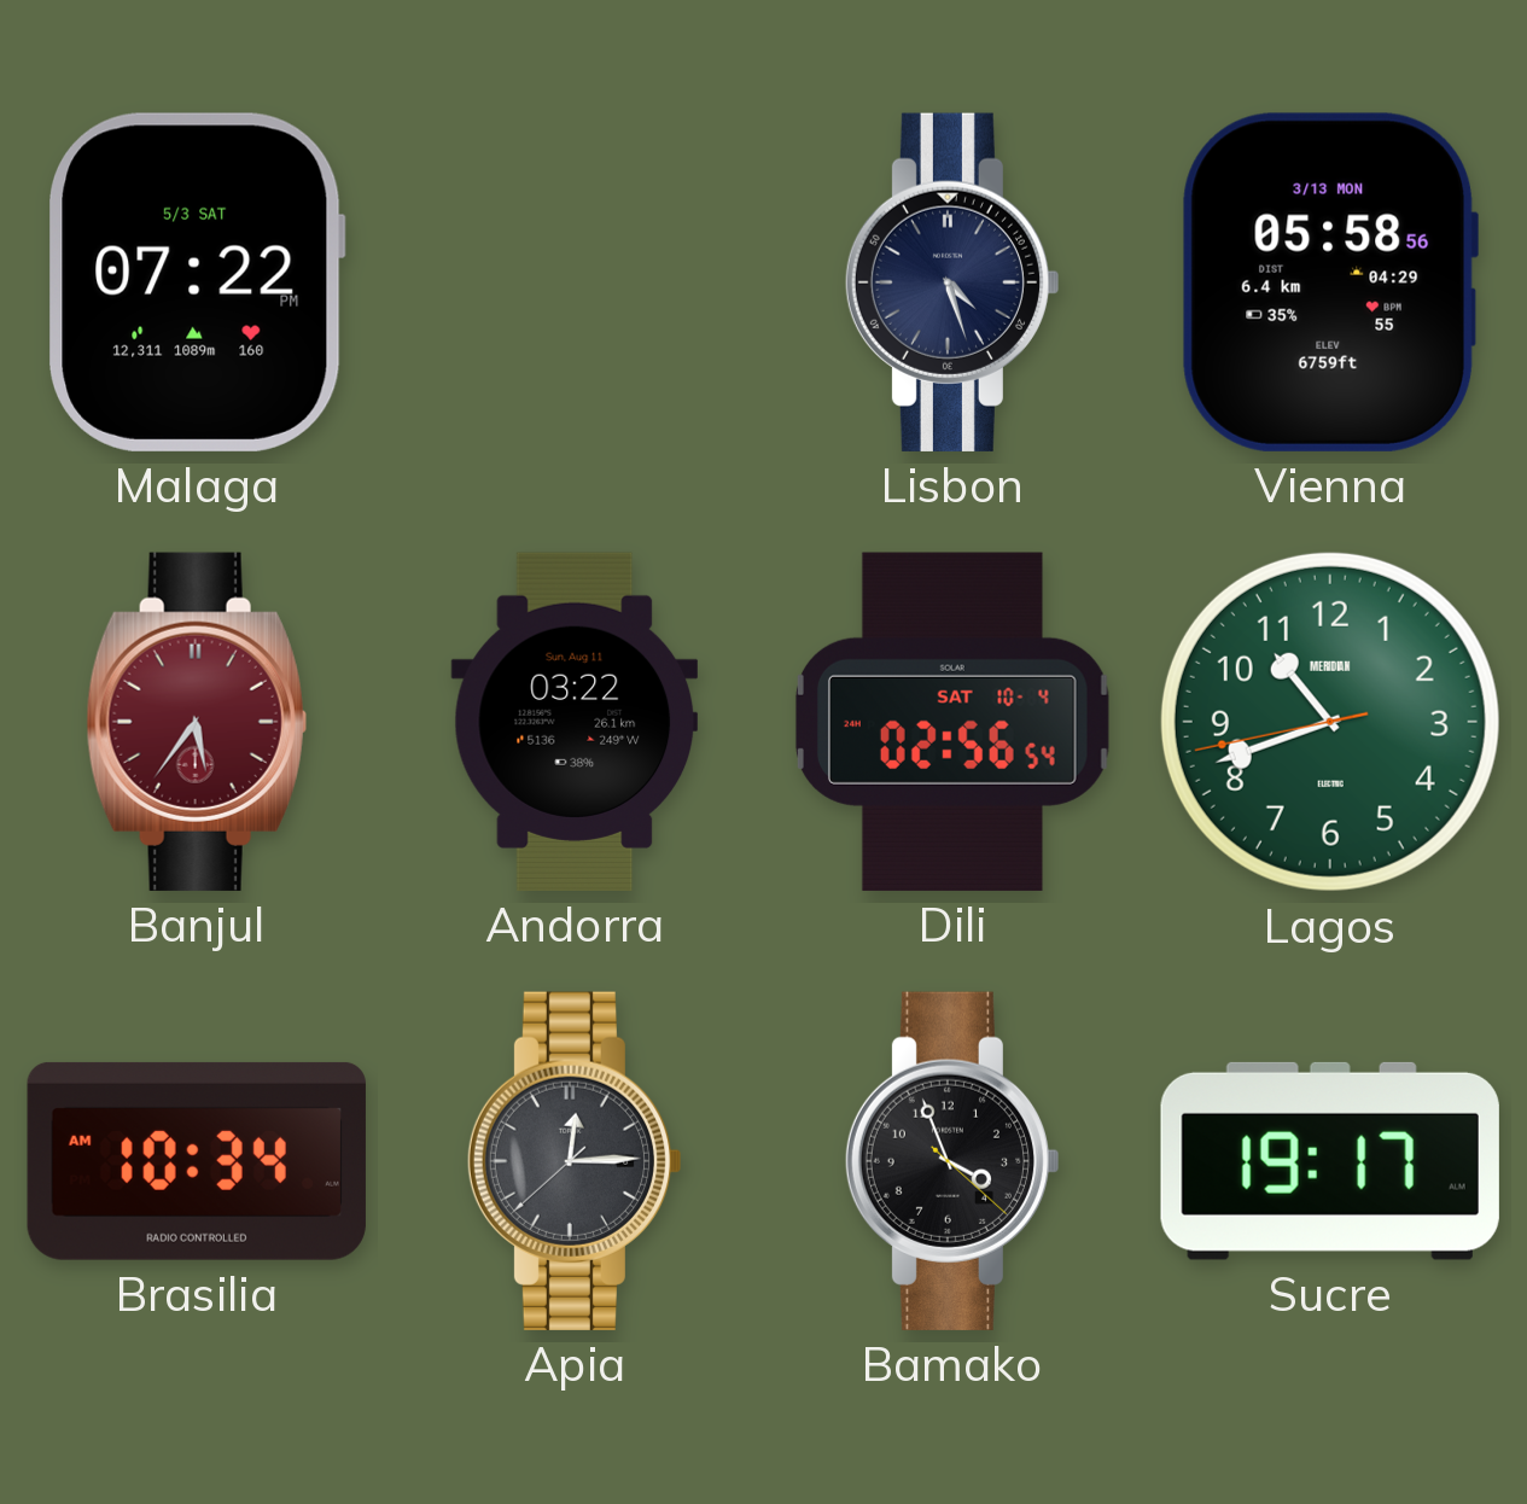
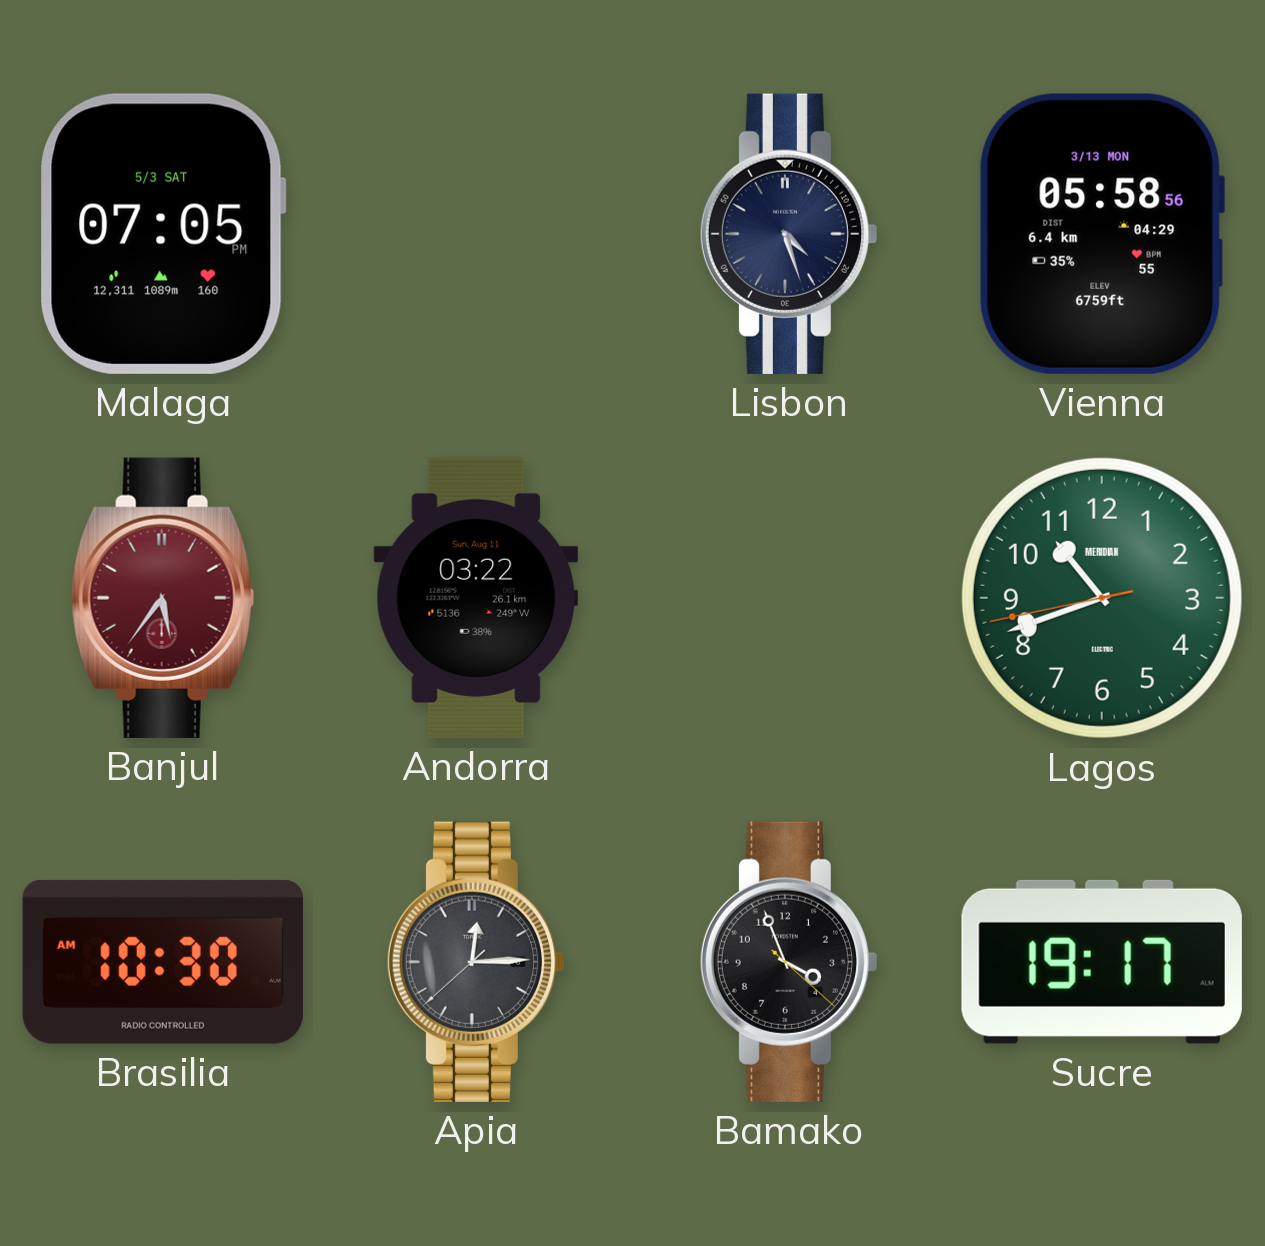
Malaga: 07:22 -> 07:05
Dili: 02:56 -> none
Brasilia: 10:34 -> 10:30
